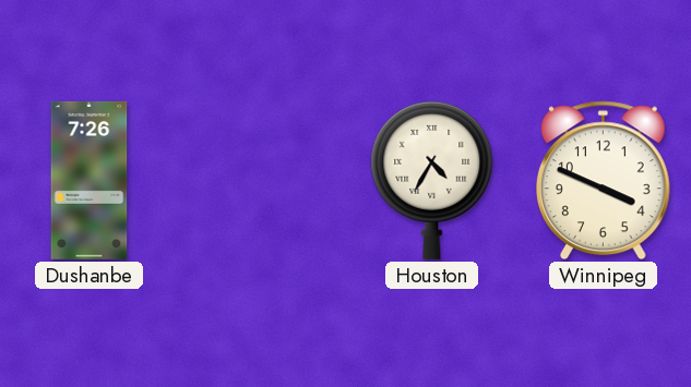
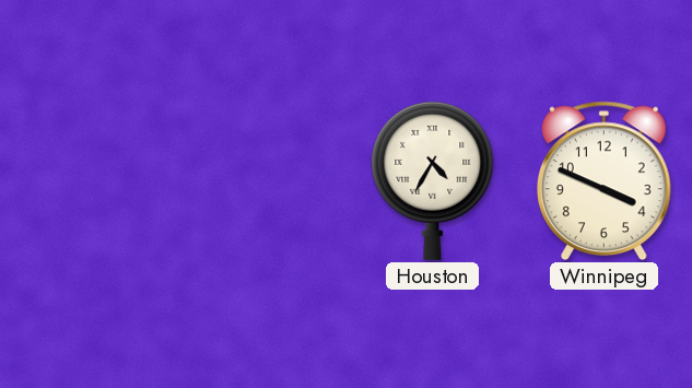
Dushanbe: 7:26 -> none
